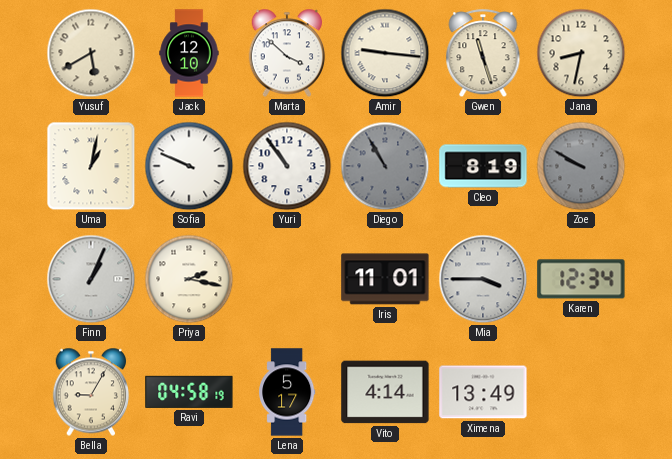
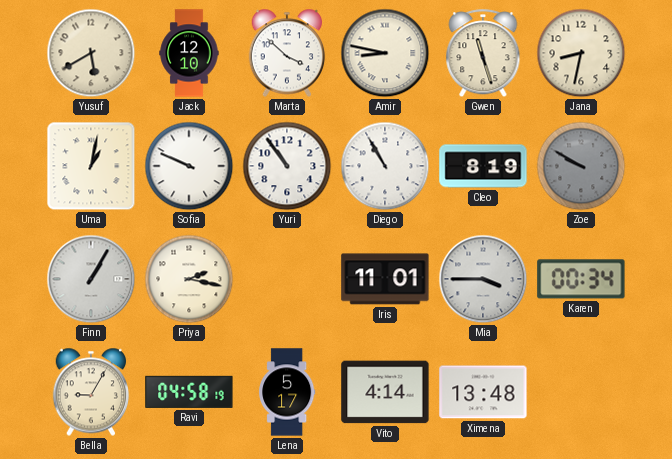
Amir: 9:16 -> 8:47
Diego dial: grey -> white
Finn: 1:04 -> 1:05
Karen: 12:34 -> 00:34
Ximena: 13:49 -> 13:48
